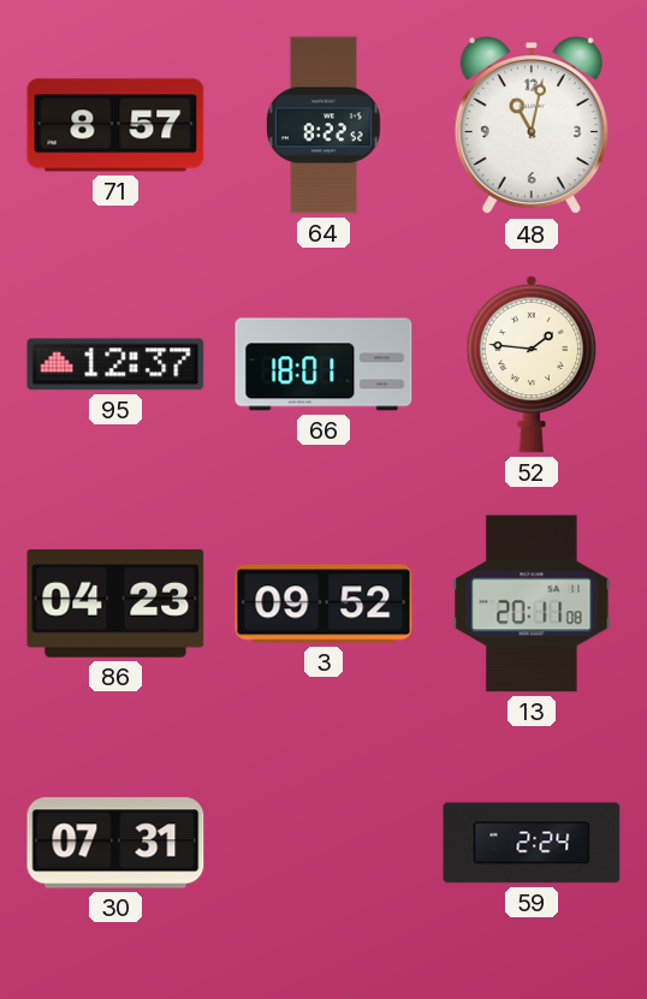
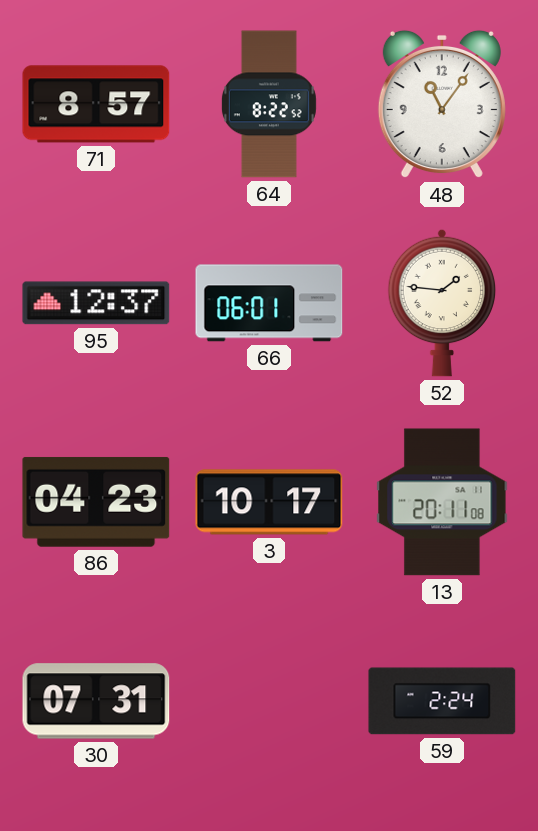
48: 11:02 -> 11:06
66: 18:01 -> 06:01
3: 09:52 -> 10:17
